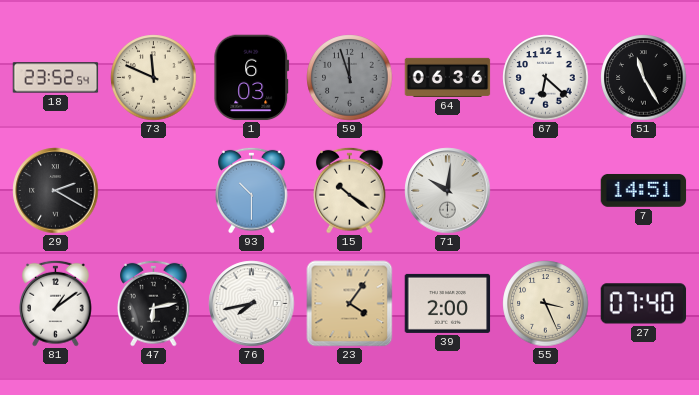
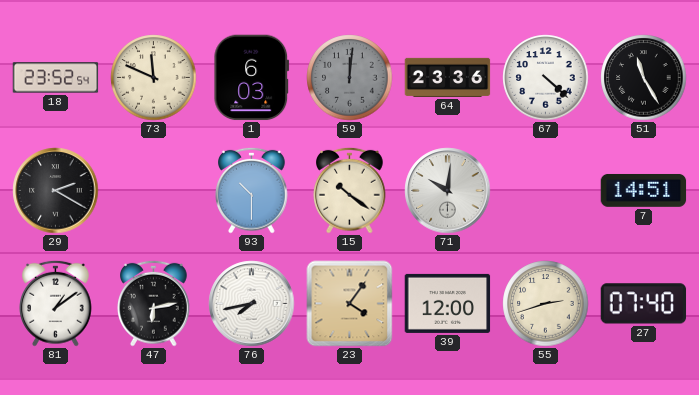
59: 11:57 -> 12:01
64: 06:36 -> 23:36
67: 6:22 -> 4:22
39: 2:00 -> 12:00
55: 3:26 -> 2:42
